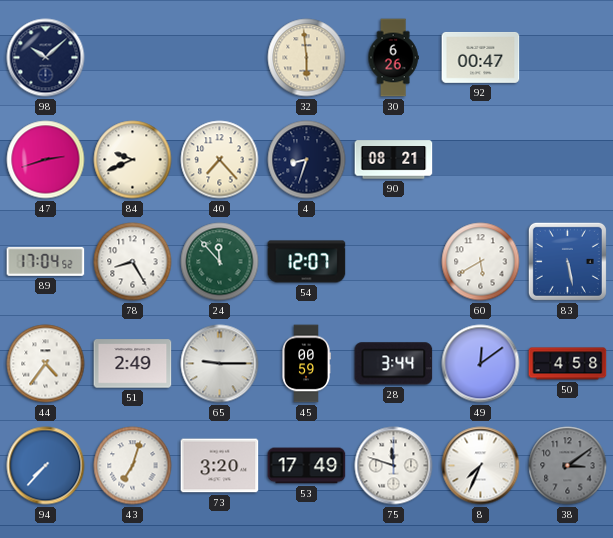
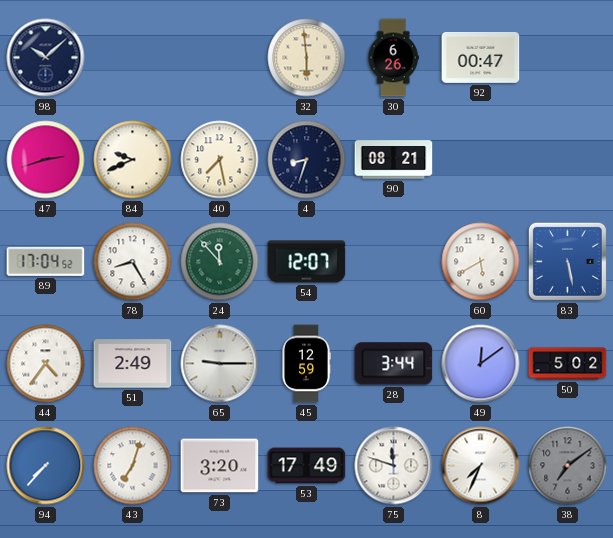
40: 7:23 -> 7:28
45: 00:59 -> 12:59
50: 4:58 -> 5:02
38: 3:09 -> 7:09
